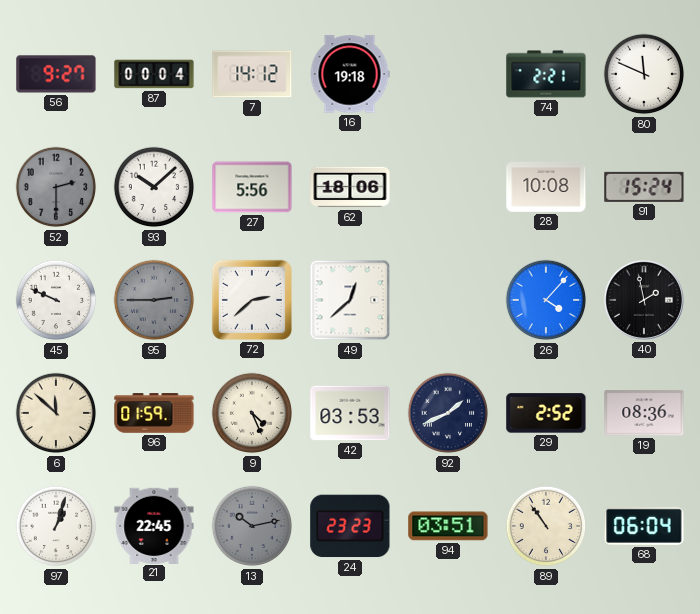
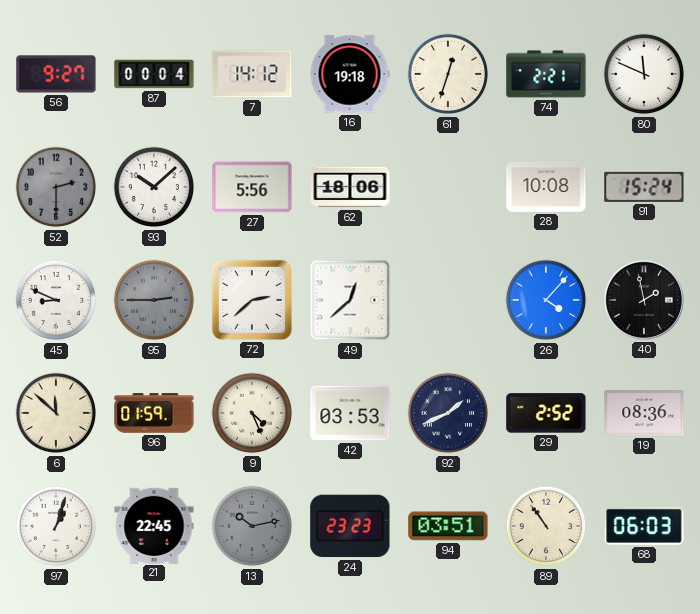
61: none -> 12:33
45: 9:49 -> 8:49
68: 06:04 -> 06:03
